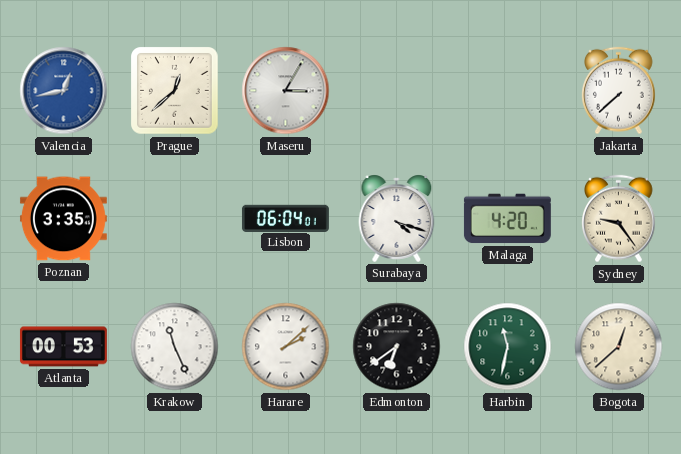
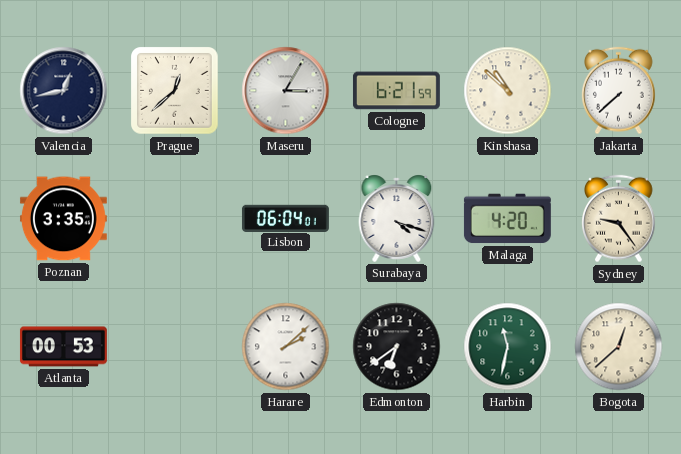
Valencia dial: blue -> navy
Cologne: none -> 6:21
Kinshasa: none -> 10:52
Krakow: 11:26 -> none
